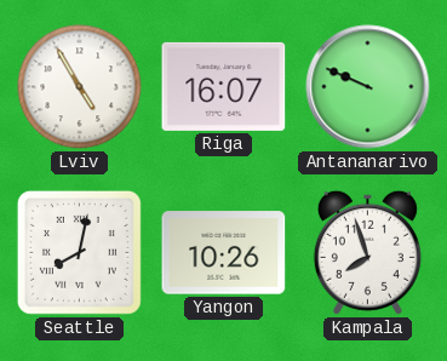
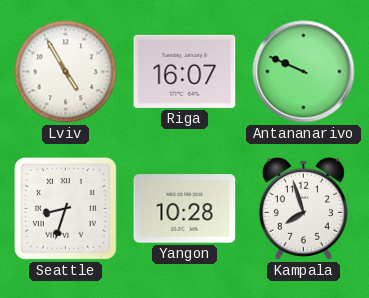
Seattle: 8:02 -> 8:33
Yangon: 10:26 -> 10:28
